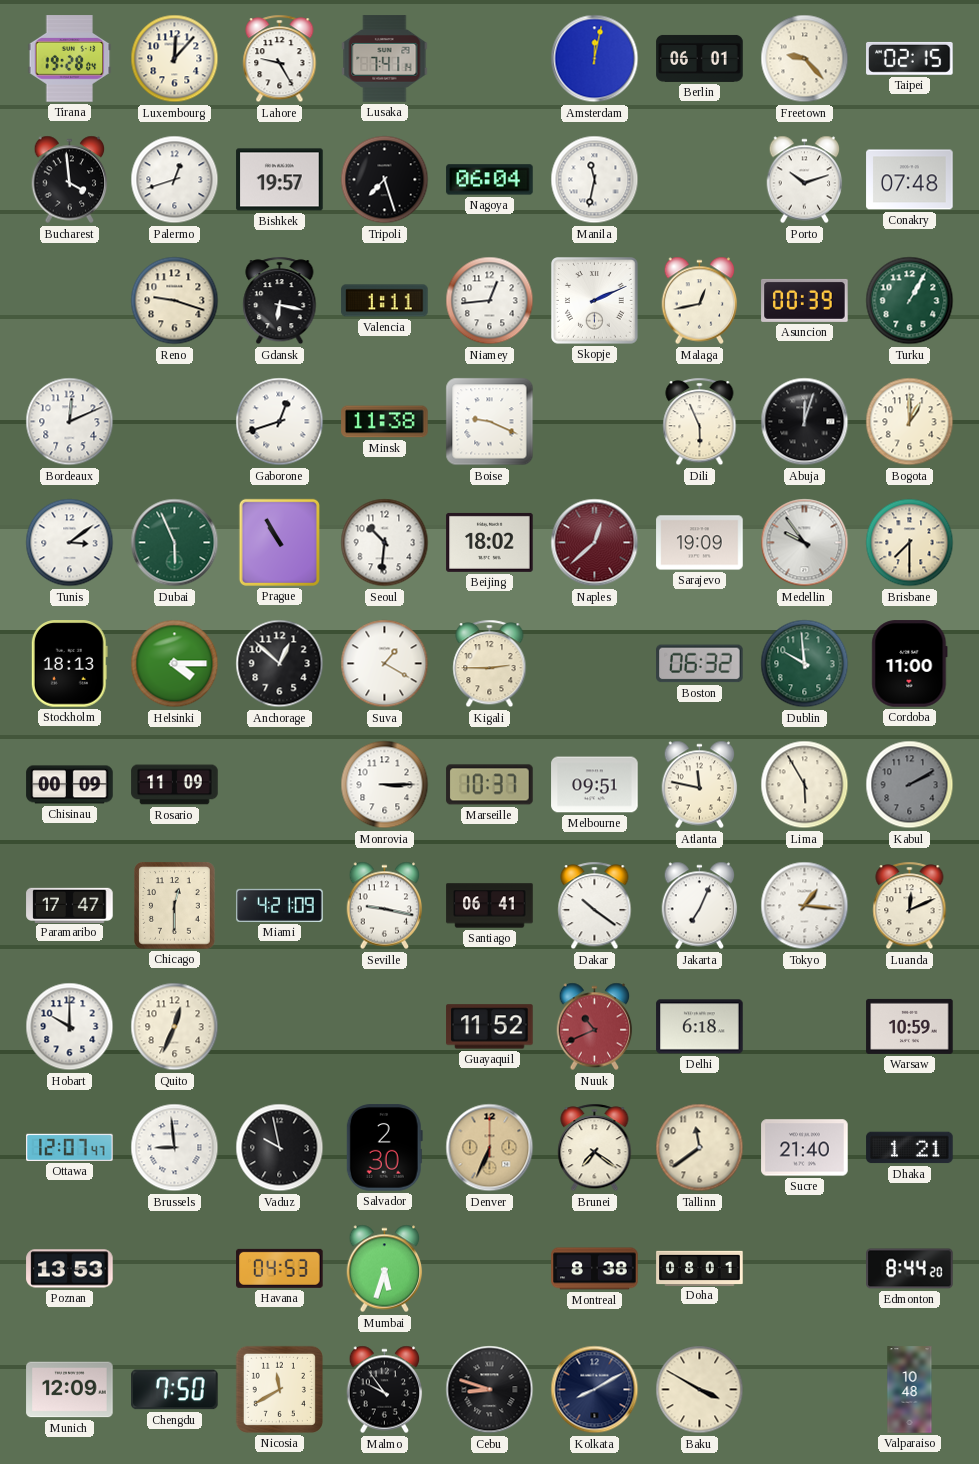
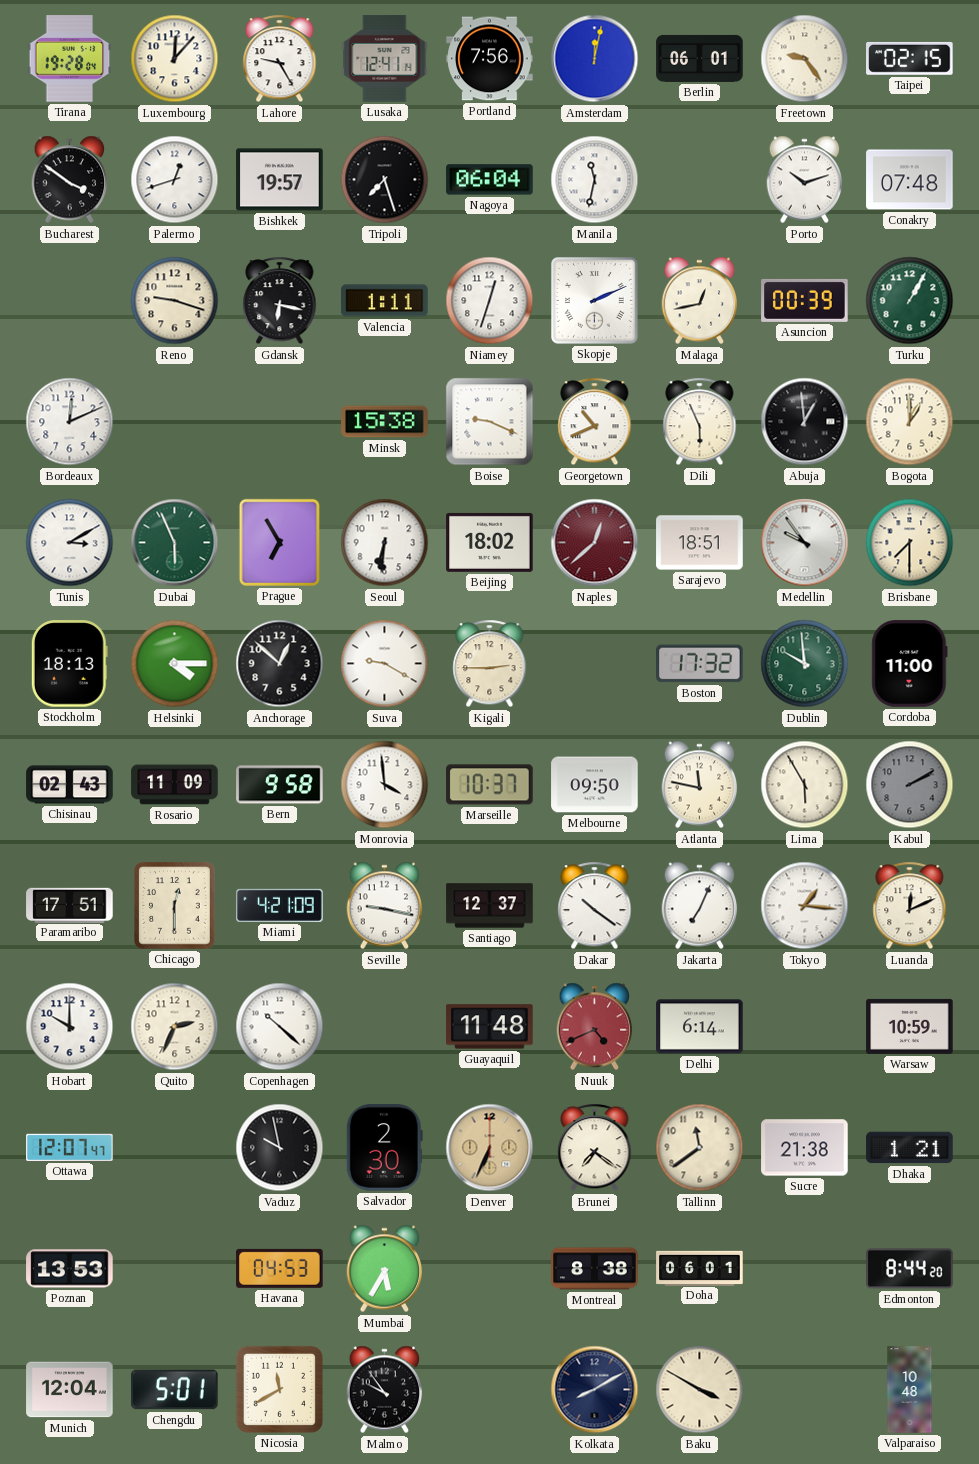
Lusaka: 7:41 -> 12:41
Portland: none -> 7:56
Freetown: 9:23 -> 9:24
Bucharest: 3:59 -> 3:51
Niamey: 12:44 -> 12:33
Gaborone: 12:42 -> none
Minsk: 11:38 -> 15:38
Georgetown: none -> 10:41
Abuja: 12:03 -> 12:59
Tunis: 3:09 -> 3:10
Prague: 10:55 -> 6:55
Seoul: 10:31 -> 6:31
Sarajevo: 19:09 -> 18:51
Suva: 1:20 -> 9:20
Boston: 06:32 -> 17:32
Chisinau: 00:09 -> 02:43
Bern: none -> 9:58
Monrovia: 3:15 -> 3:59
Melbourne: 09:51 -> 09:50
Paramaribo: 17:47 -> 17:51
Santiago: 06:41 -> 12:37
Quito: 12:34 -> 2:34
Copenhagen: none -> 10:22
Guayaquil: 11:52 -> 11:48
Nuuk: 10:41 -> 4:41
Delhi: 6:18 -> 6:14
Brussels: 8:59 -> none
Sucre: 21:40 -> 21:38
Mumbai: 5:33 -> 5:35
Doha: 08:01 -> 06:01
Munich: 12:09 -> 12:04
Chengdu: 7:50 -> 5:01
Cebu: 8:48 -> none
